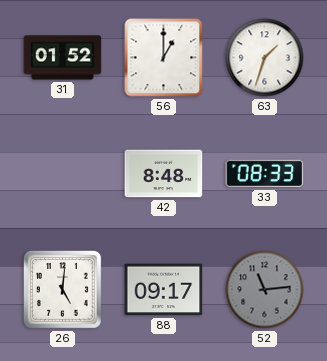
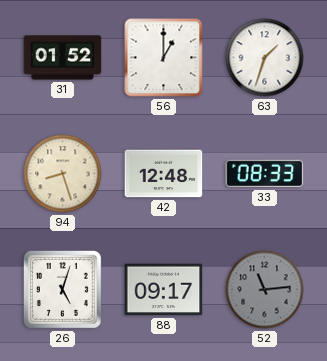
94: none -> 8:27
42: 8:48 -> 12:48
26: 5:01 -> 5:03
